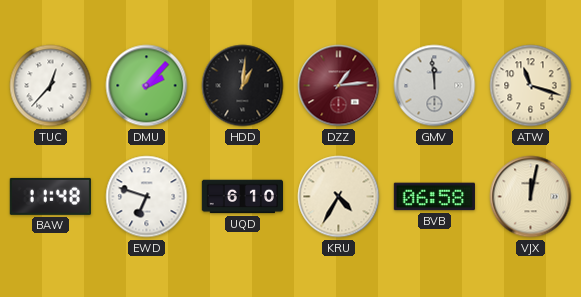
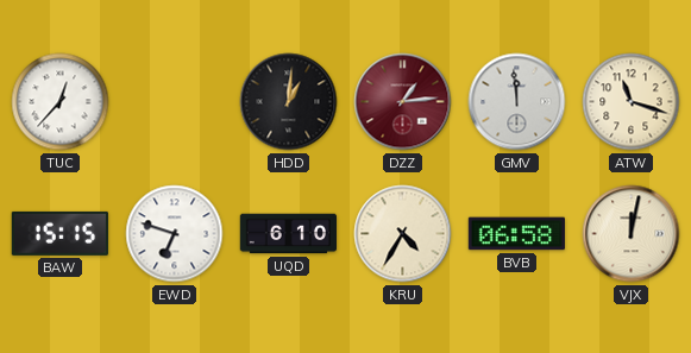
DMU: 2:07 -> none
BAW: 11:48 -> 15:15
